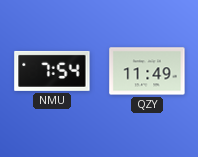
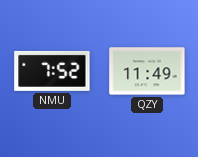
NMU: 7:54 -> 7:52
